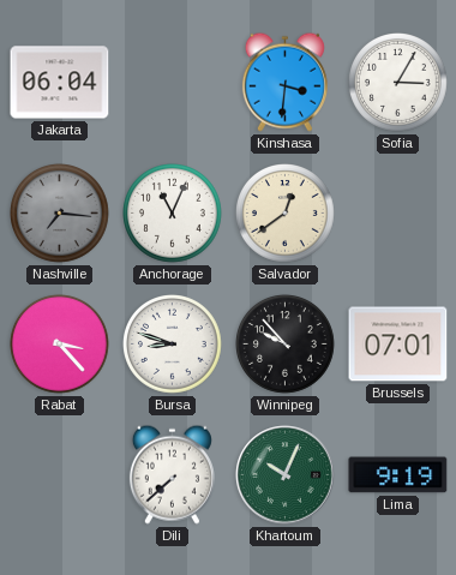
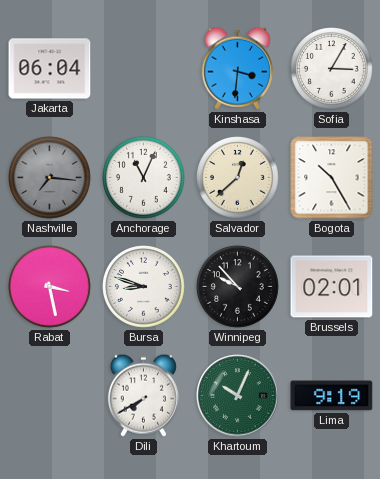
Salvador: 12:39 -> 12:38
Bogota: none -> 10:25
Rabat: 3:23 -> 3:28
Brussels: 07:01 -> 02:01
Dili: 7:38 -> 7:40
